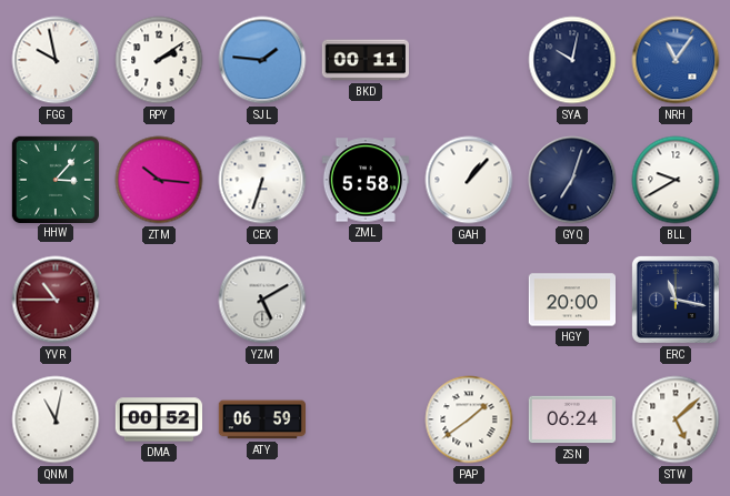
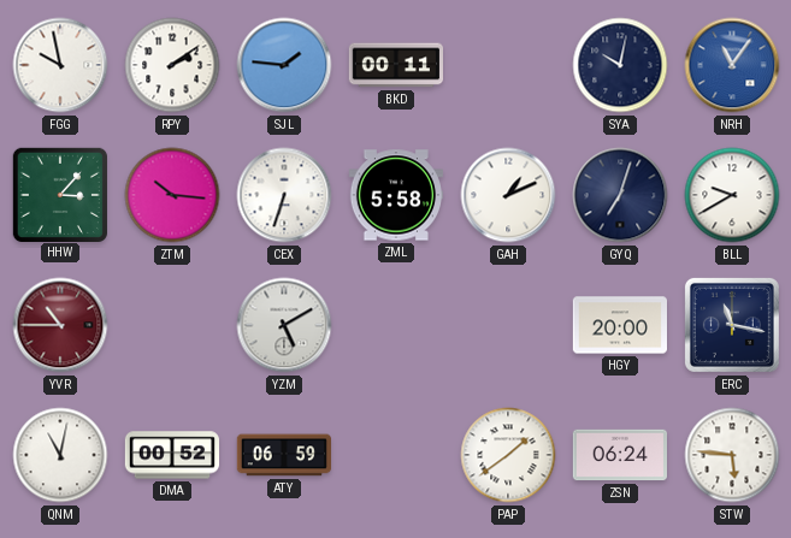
GAH: 1:07 -> 1:11
STW: 5:08 -> 5:46
